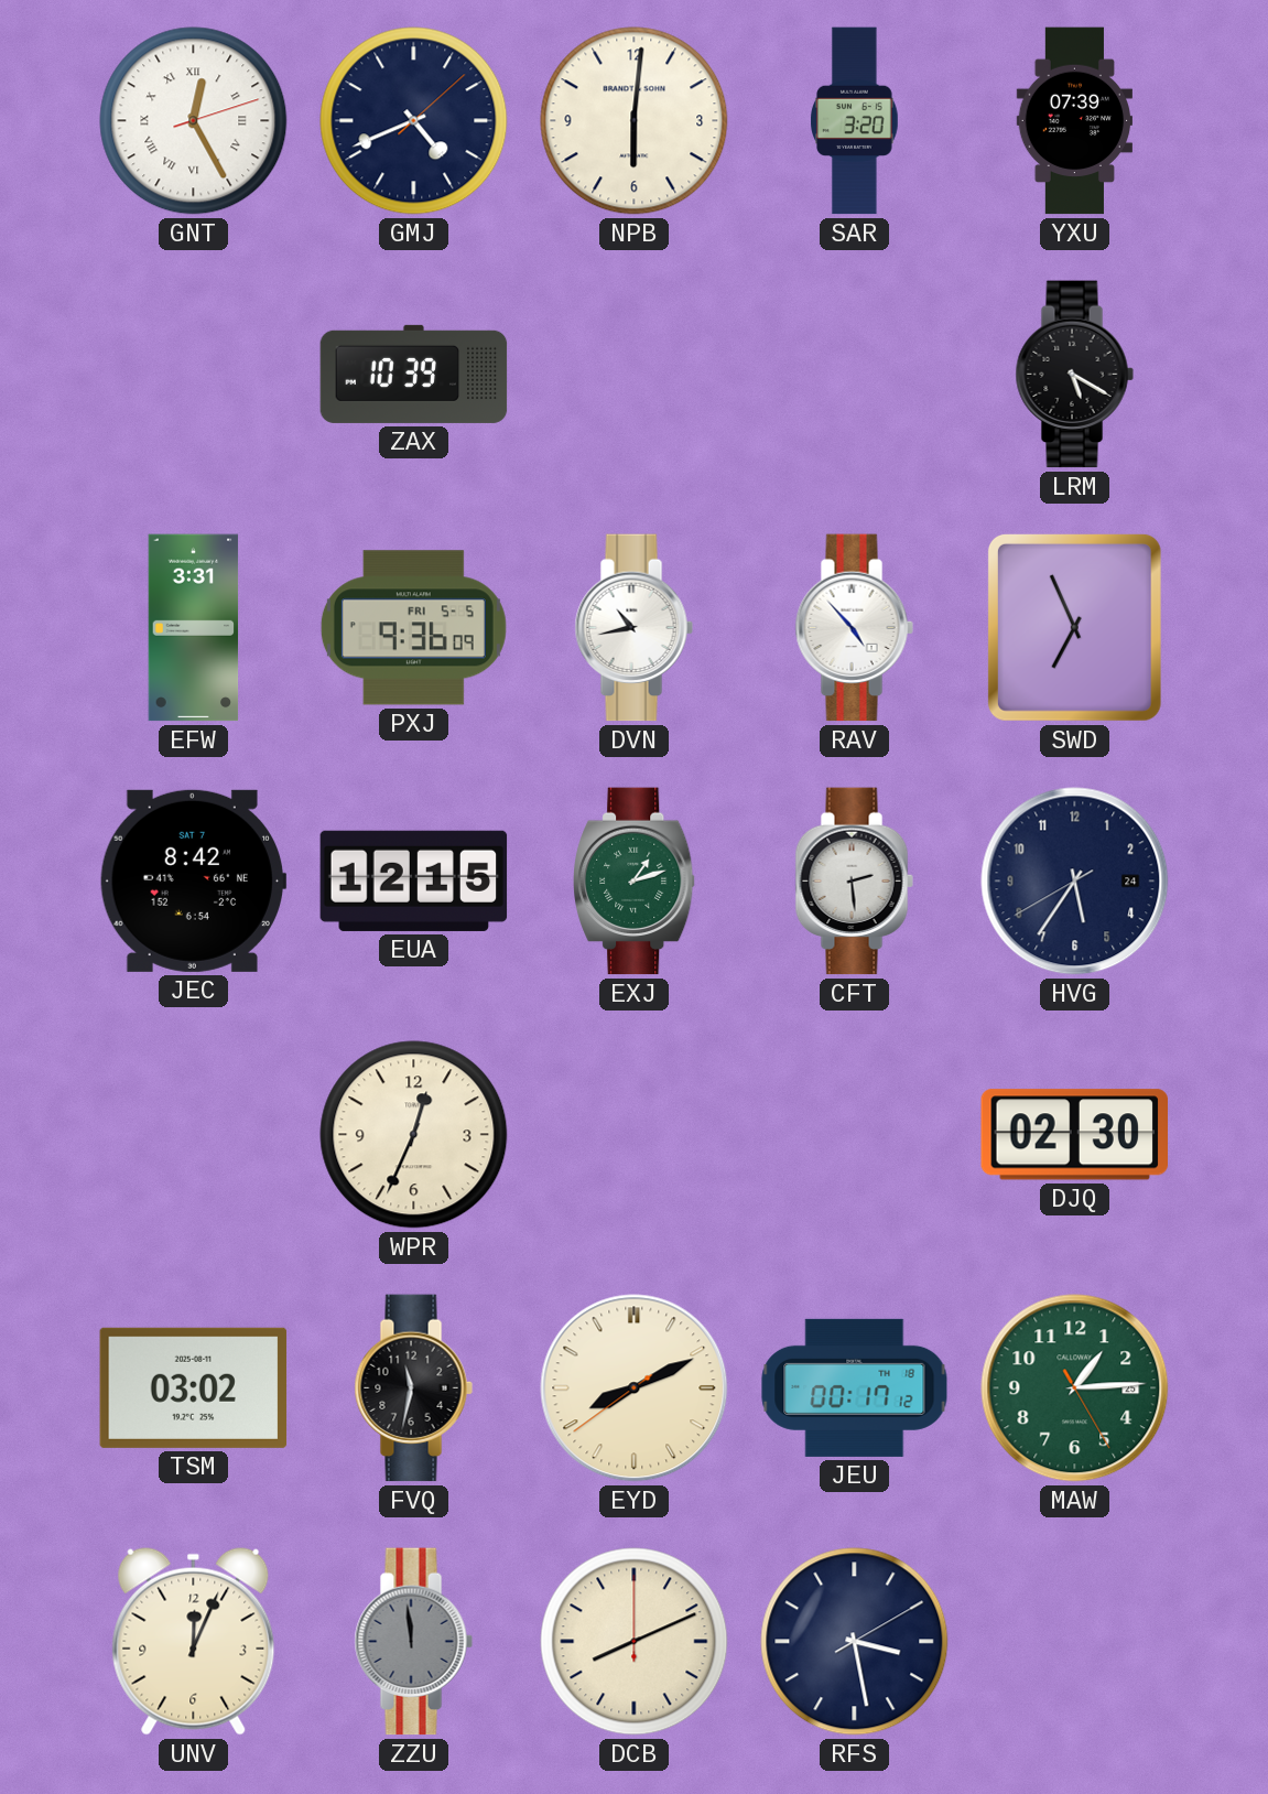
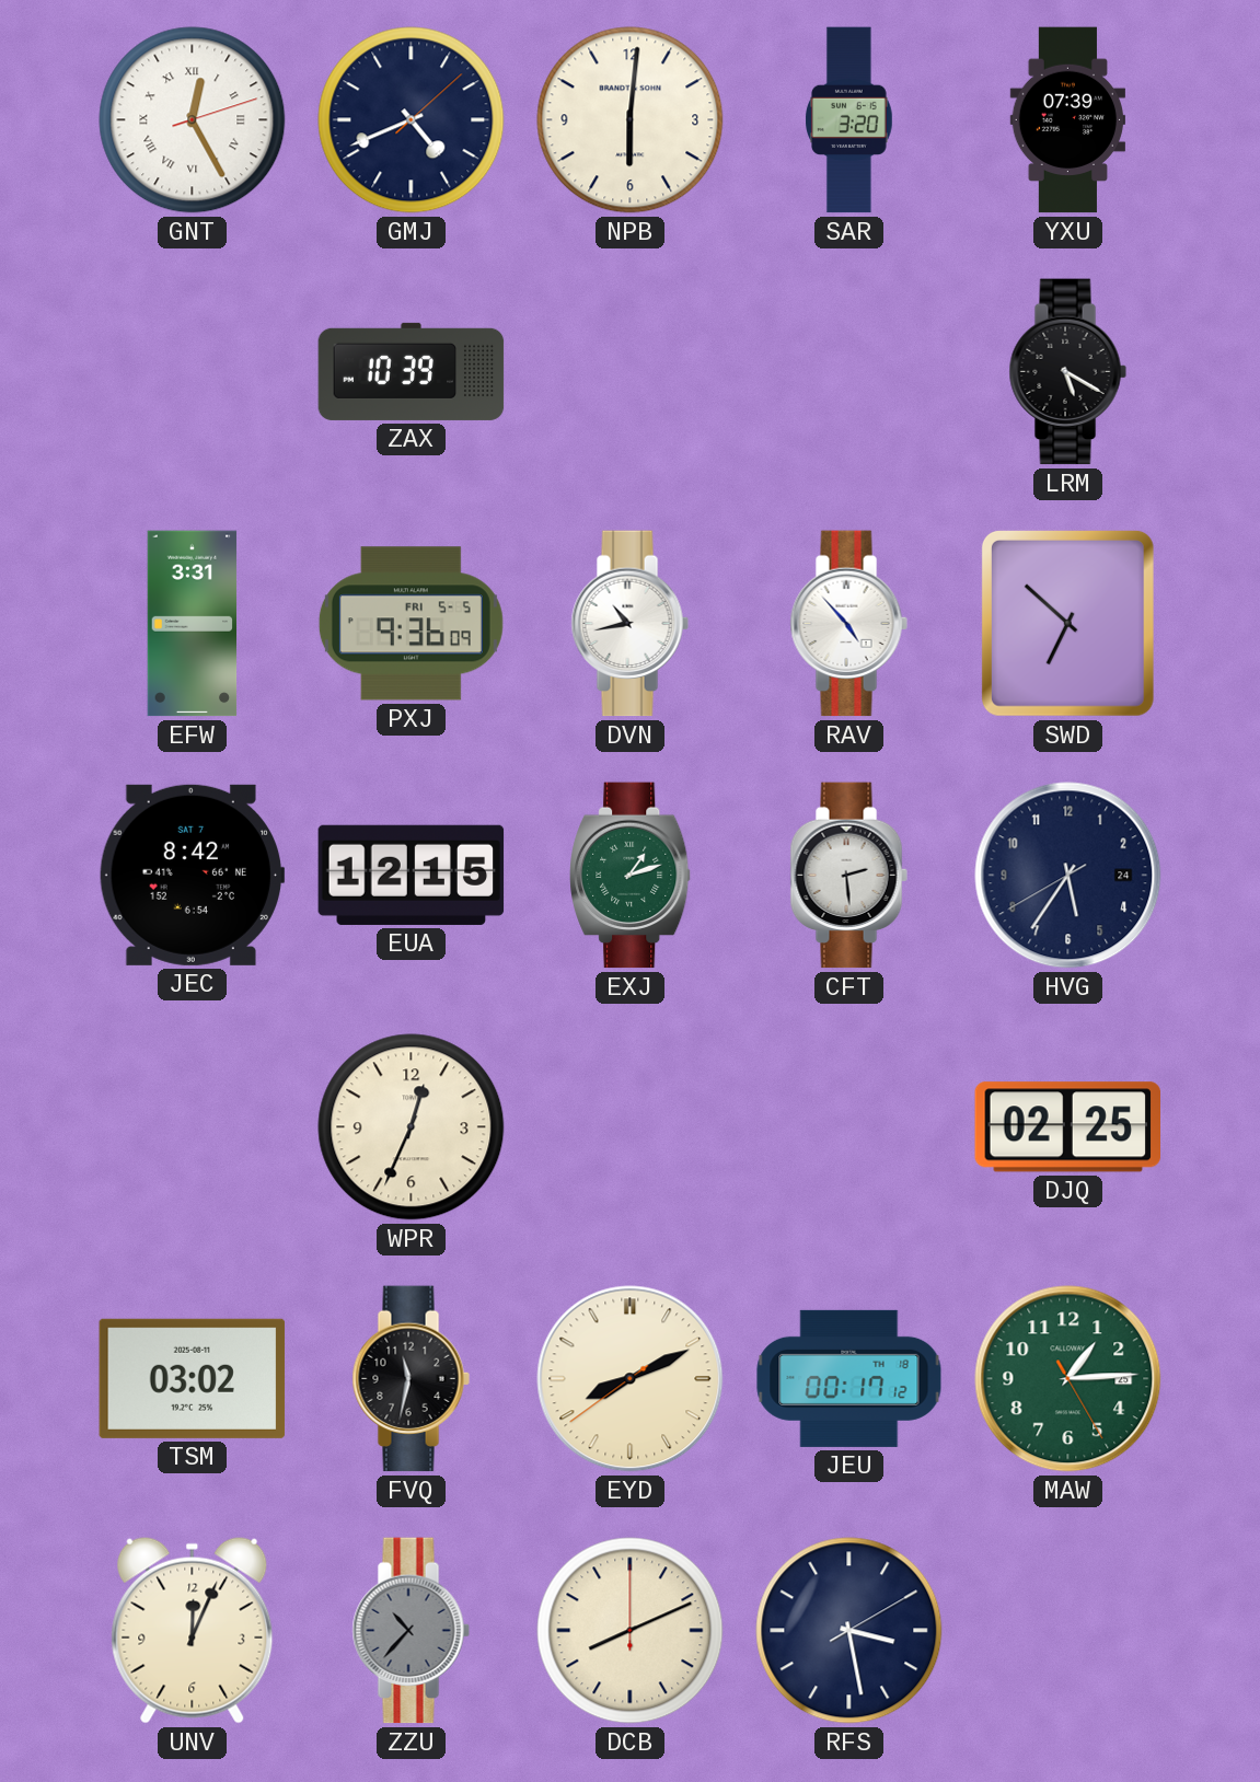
SWD: 6:56 -> 6:52
DJQ: 02:30 -> 02:25
ZZU: 11:59 -> 10:37
